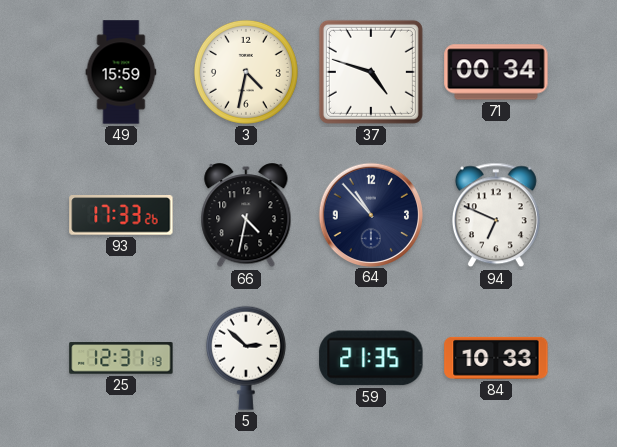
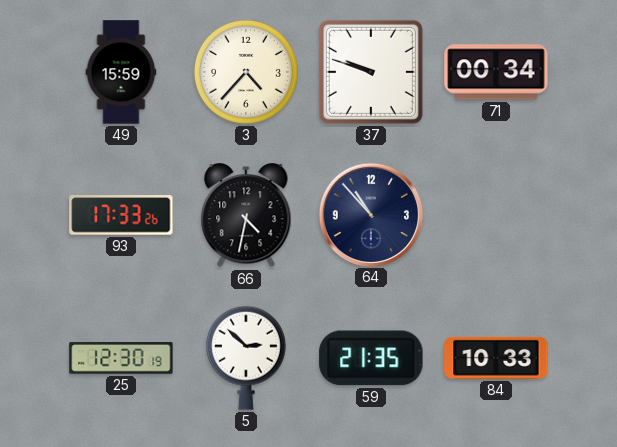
3: 4:32 -> 4:37
37: 4:48 -> 9:48
94: 6:49 -> none
25: 12:31 -> 12:30
